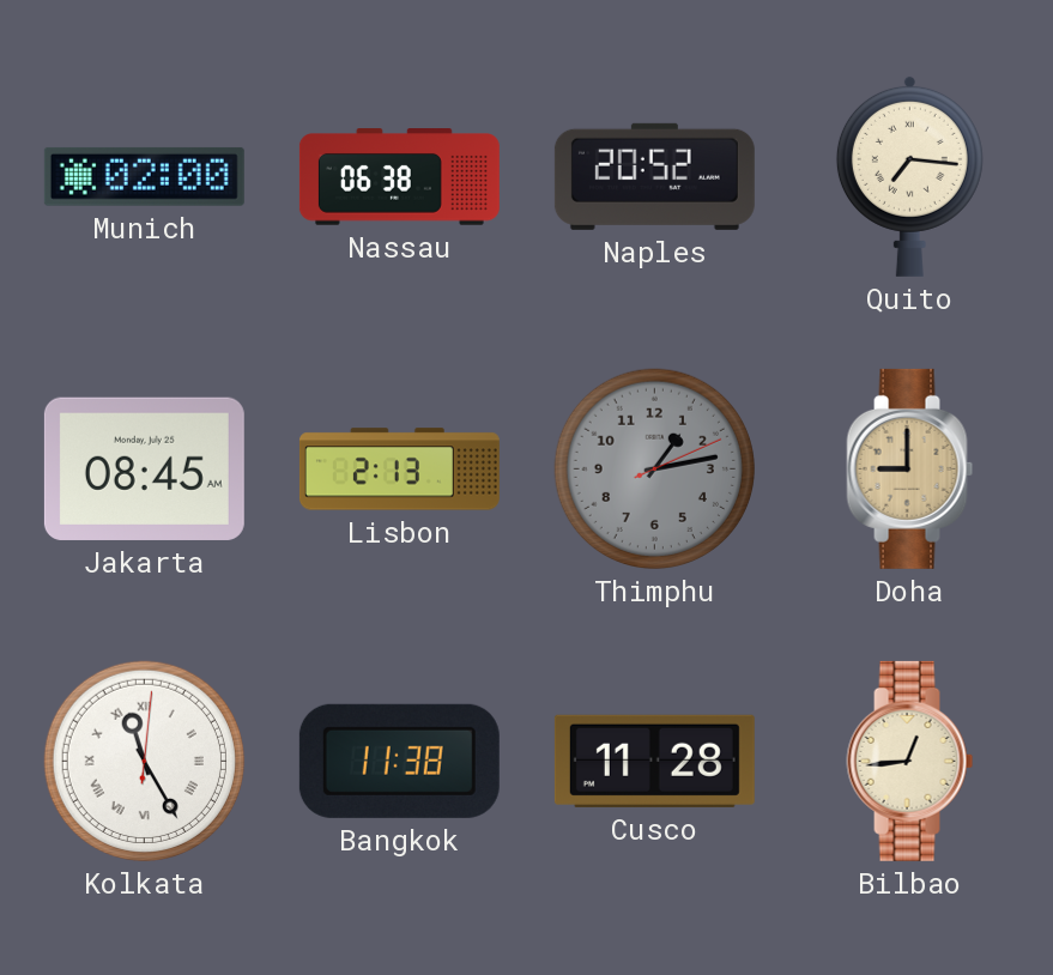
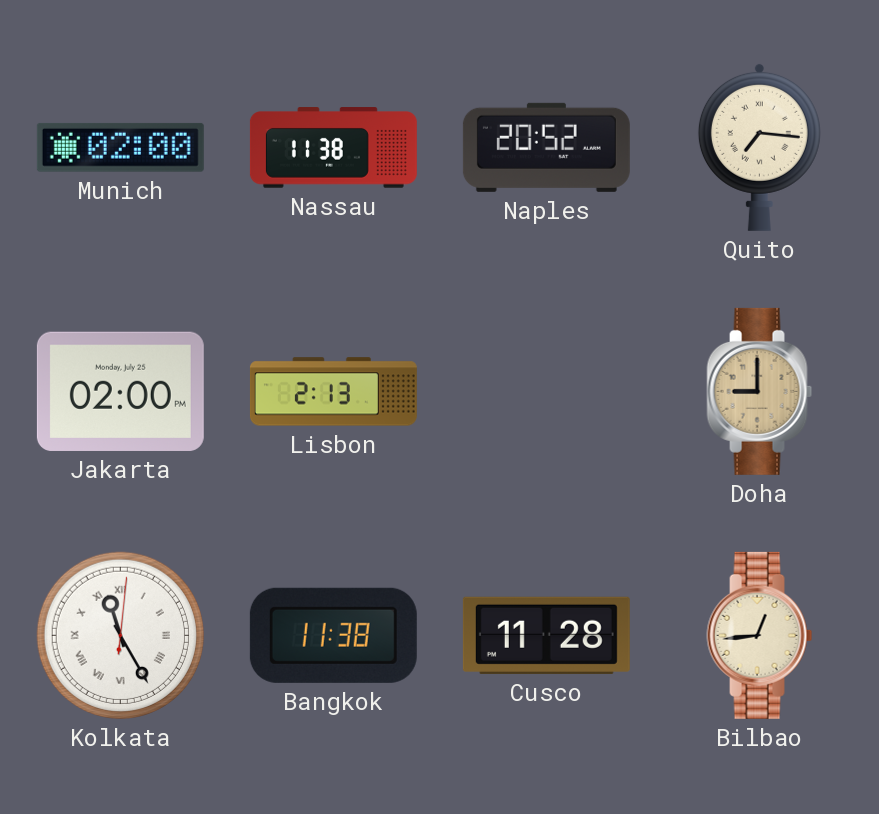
Nassau: 06:38 -> 11:38
Jakarta: 08:45 -> 02:00
Thimphu: 1:13 -> none
